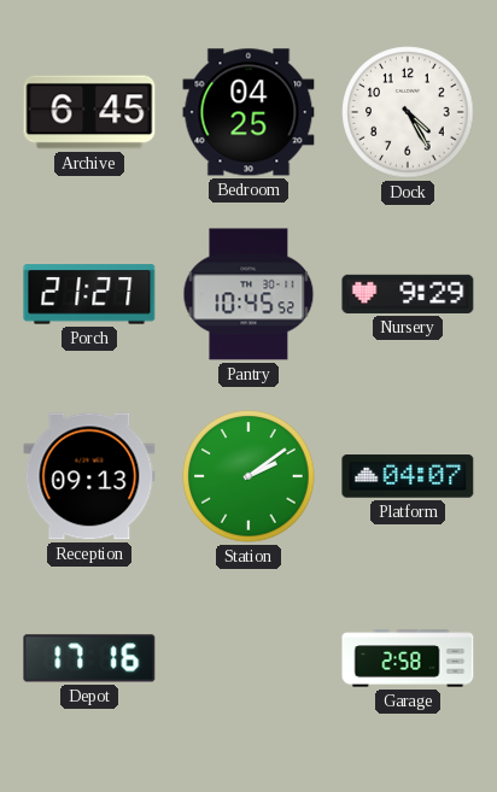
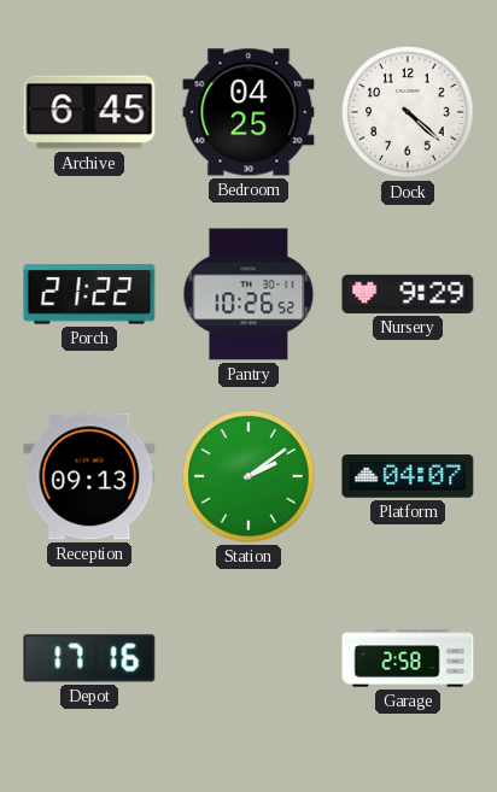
Dock: 4:25 -> 4:22
Porch: 21:27 -> 21:22
Pantry: 10:45 -> 10:26
